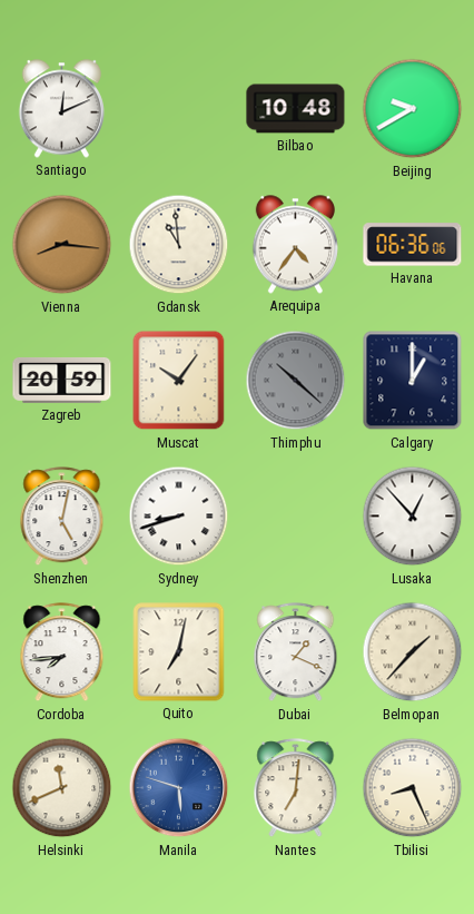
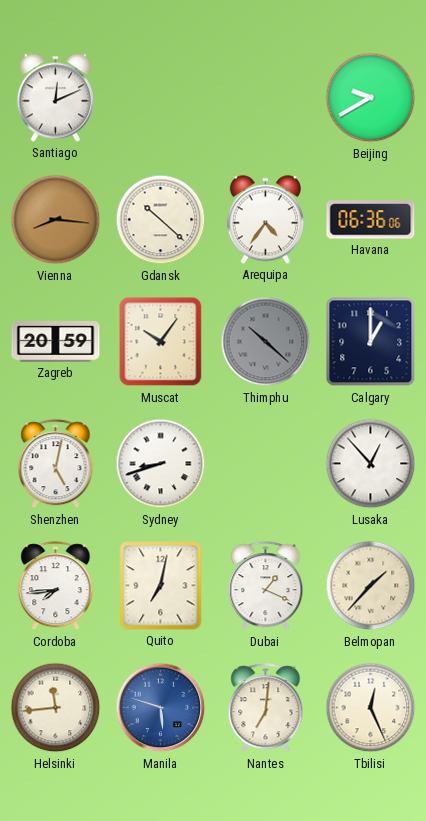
Bilbao: 10:48 -> none
Gdansk: 10:59 -> 10:22
Helsinki: 11:41 -> 11:44
Tbilisi: 8:26 -> 12:26
